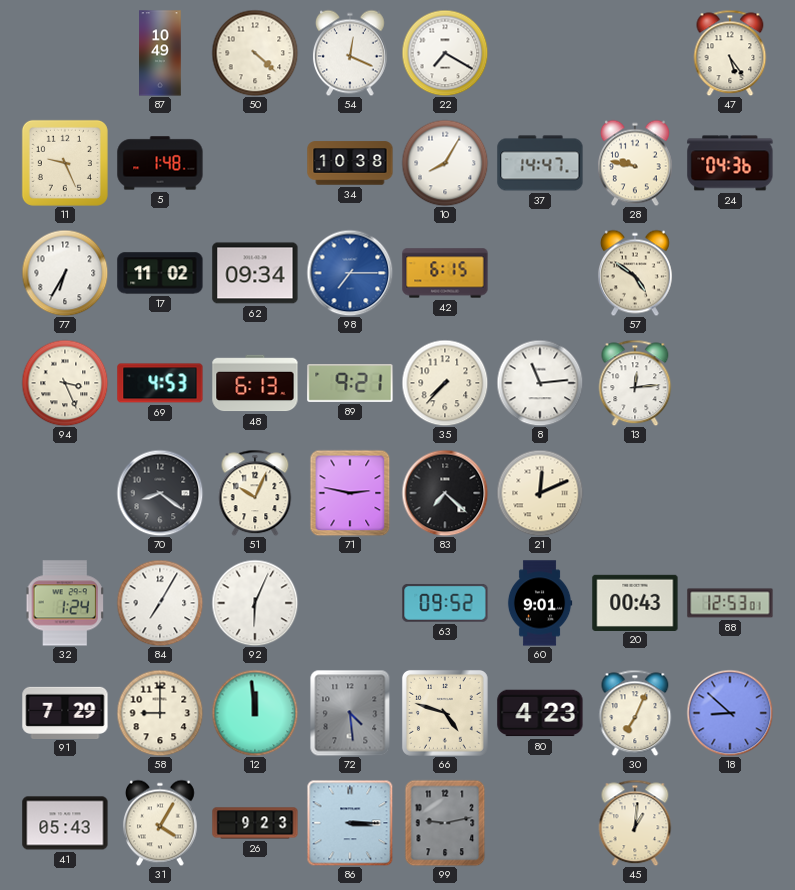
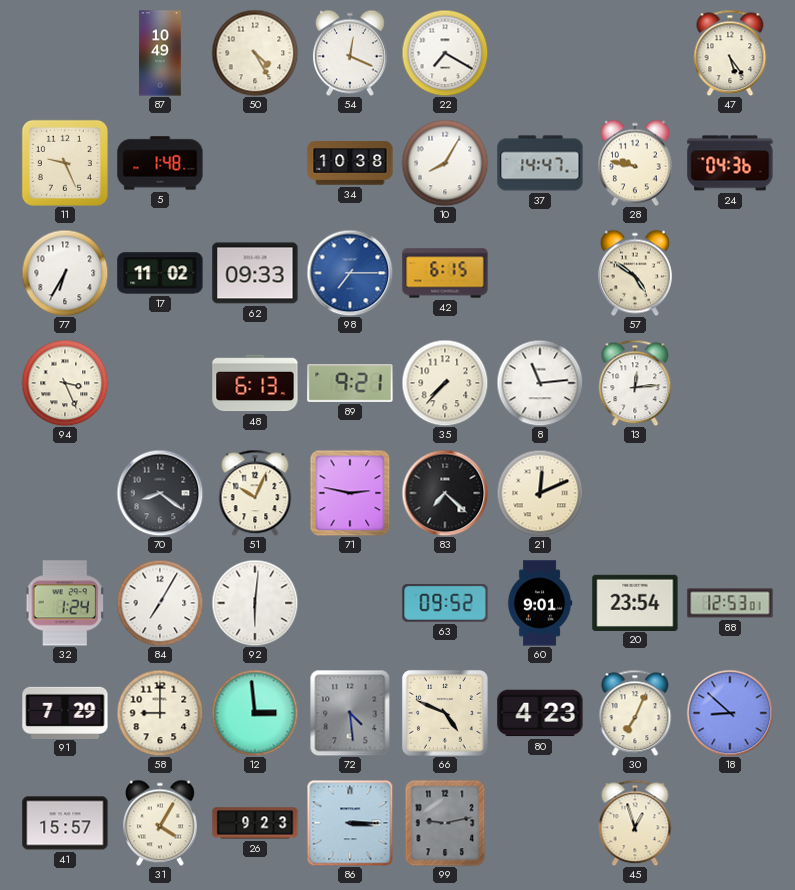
50: 4:22 -> 4:25
62: 09:34 -> 09:33
69: 4:53 -> none
92: 6:04 -> 6:01
20: 00:43 -> 23:54
12: 11:59 -> 2:59
66: 4:48 -> 4:49
41: 05:43 -> 15:57
45: 1:01 -> 12:57
